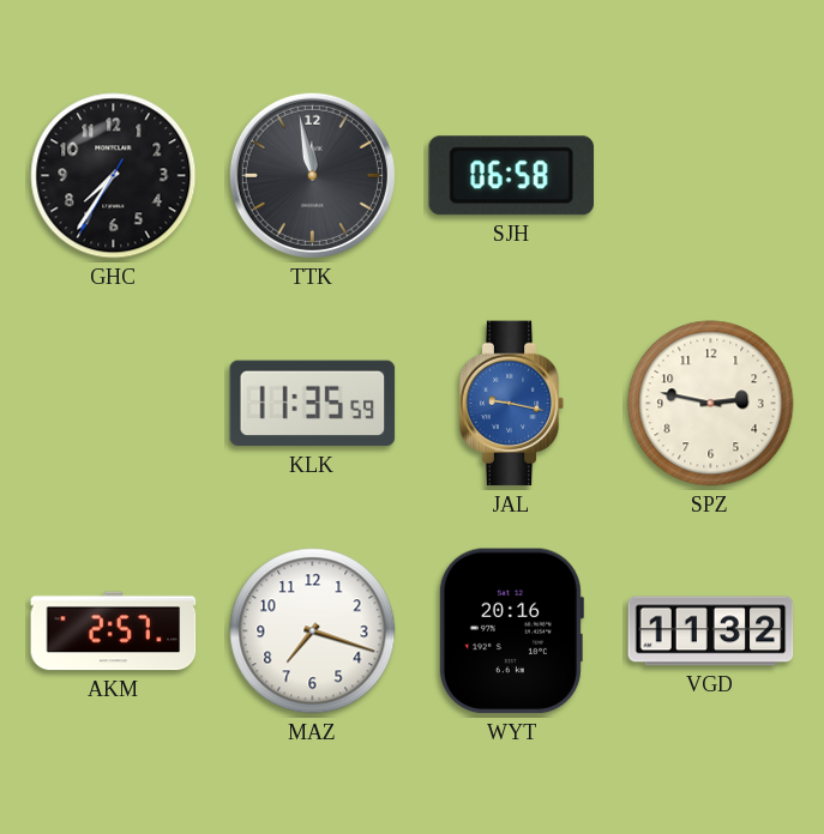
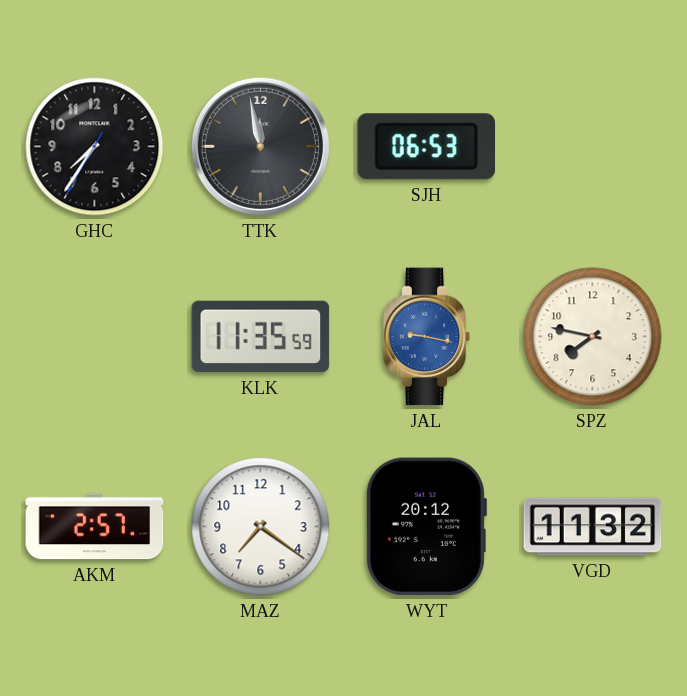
SJH: 06:58 -> 06:53
SPZ: 2:47 -> 7:47
MAZ: 7:18 -> 7:21
WYT: 20:16 -> 20:12
